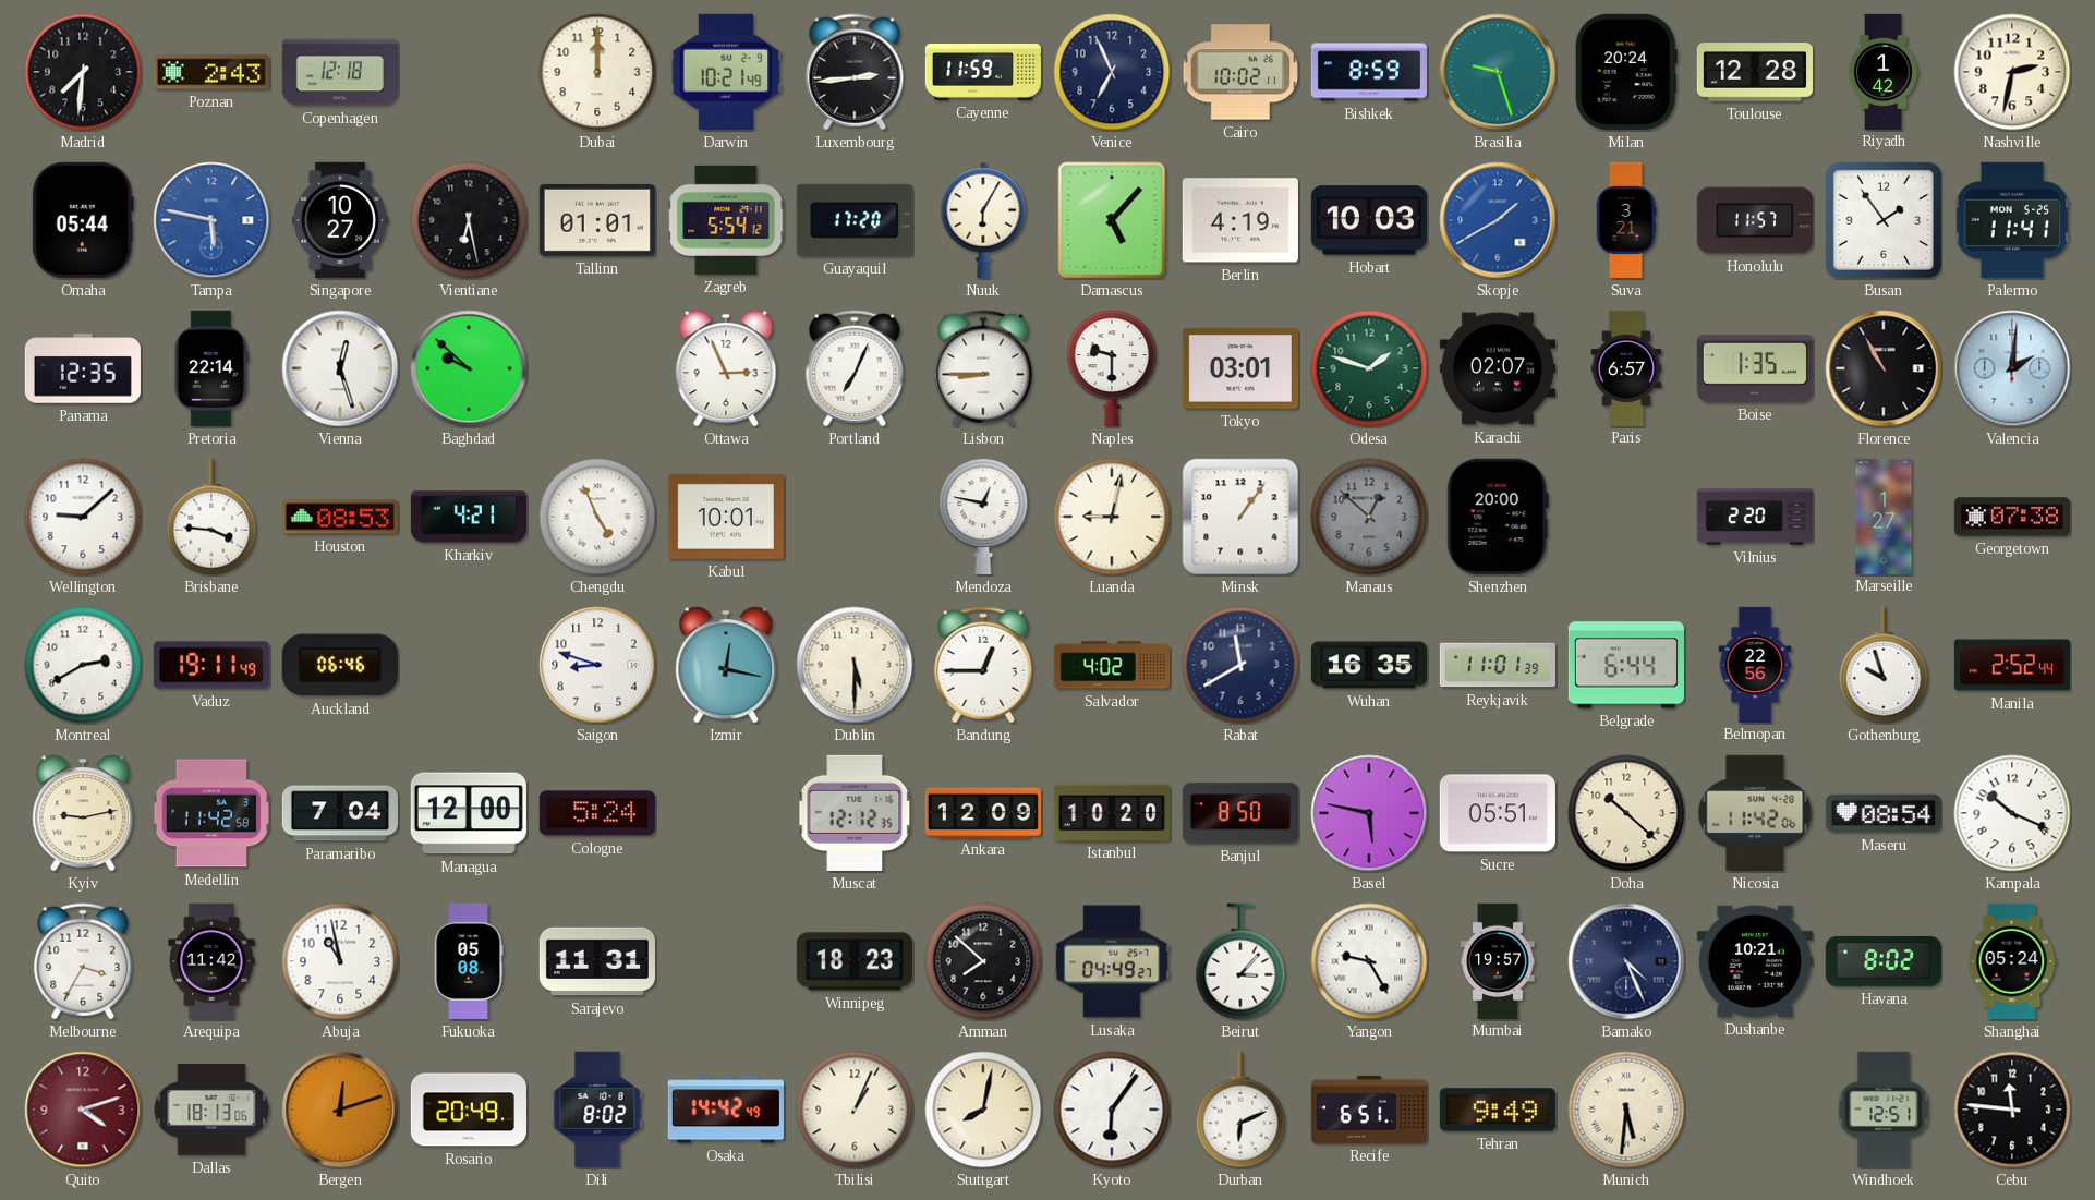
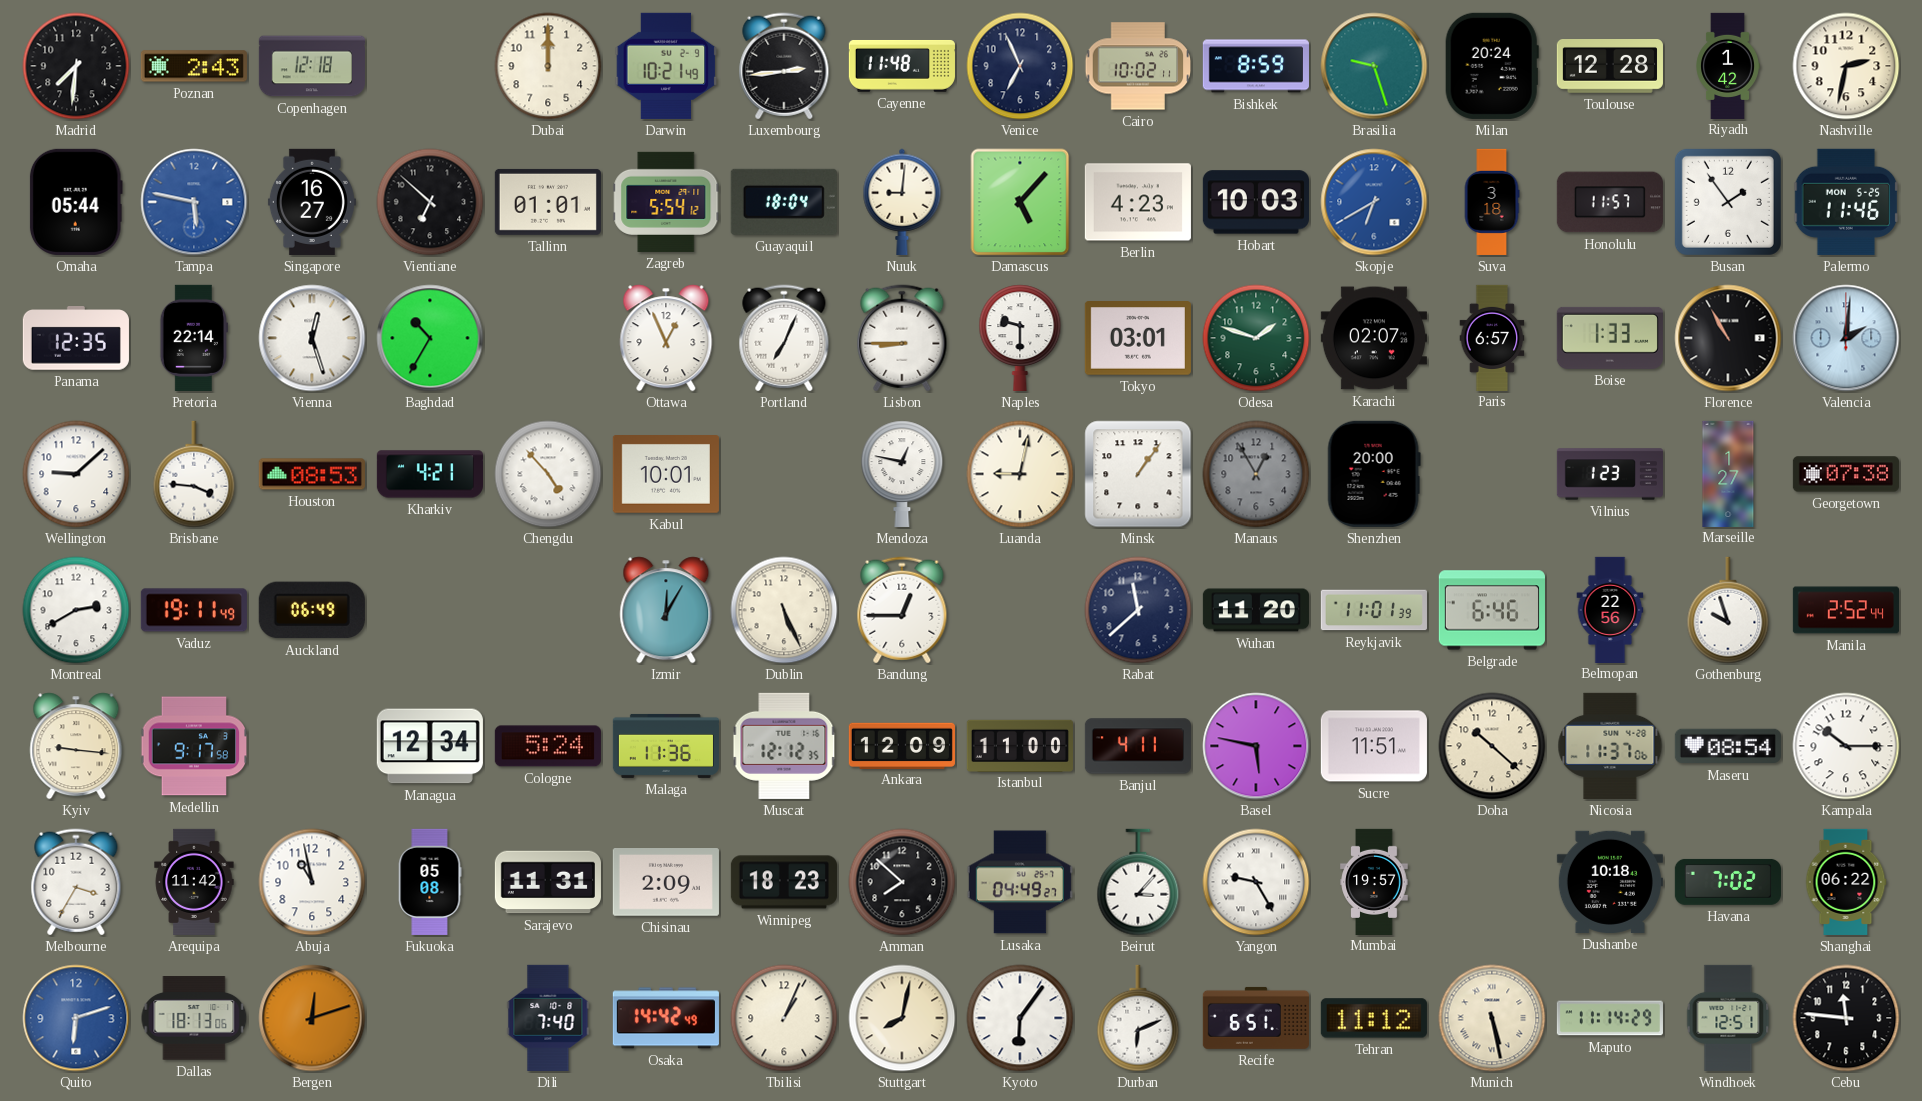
Cayenne: 11:59 -> 11:48
Singapore: 10:27 -> 16:27
Vientiane: 6:28 -> 6:52
Guayaquil: 17:20 -> 18:04
Nuuk: 6:05 -> 9:01
Berlin: 4:19 -> 4:23
Skopje: 1:40 -> 6:40
Suva: 3:21 -> 3:18
Palermo: 11:41 -> 11:46
Baghdad: 9:52 -> 10:35
Ottawa: 2:56 -> 12:56
Boise: 1:35 -> 1:33
Chengdu: 4:56 -> 4:53
Manaus: 12:52 -> 12:55
Vilnius: 2:20 -> 1:23
Auckland: 06:46 -> 06:49
Saigon: 8:48 -> none
Izmir: 12:17 -> 12:05
Dublin: 5:30 -> 5:26
Salvador: 4:02 -> none
Rabat: 11:40 -> 11:38
Wuhan: 16:35 -> 11:20
Belgrade: 6:44 -> 6:46
Kyiv: 9:13 -> 9:16
Medellin: 11:42 -> 9:17
Paramaribo: 7:04 -> none
Managua: 12:00 -> 12:34
Malaga: none -> 11:36
Istanbul: 10:20 -> 11:00
Banjul: 8:50 -> 4:11
Sucre: 05:51 -> 11:51
Nicosia: 11:42 -> 11:37
Kampala: 10:19 -> 10:15
Chisinau: none -> 2:09
Bamako: 4:26 -> none
Dushanbe: 10:21 -> 10:18
Havana: 8:02 -> 7:02
Shanghai: 05:24 -> 06:22
Quito: 4:12 -> 6:12
Quito dial: burgundy -> blue
Rosario: 20:49 -> none
Dili: 8:02 -> 7:40
Tehran: 9:49 -> 11:12
Munich: 5:31 -> 5:28
Maputo: none -> 11:14
